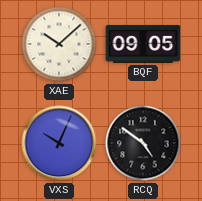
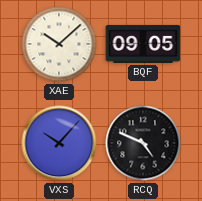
VXS: 10:04 -> 10:07
RCQ: 4:51 -> 4:49
